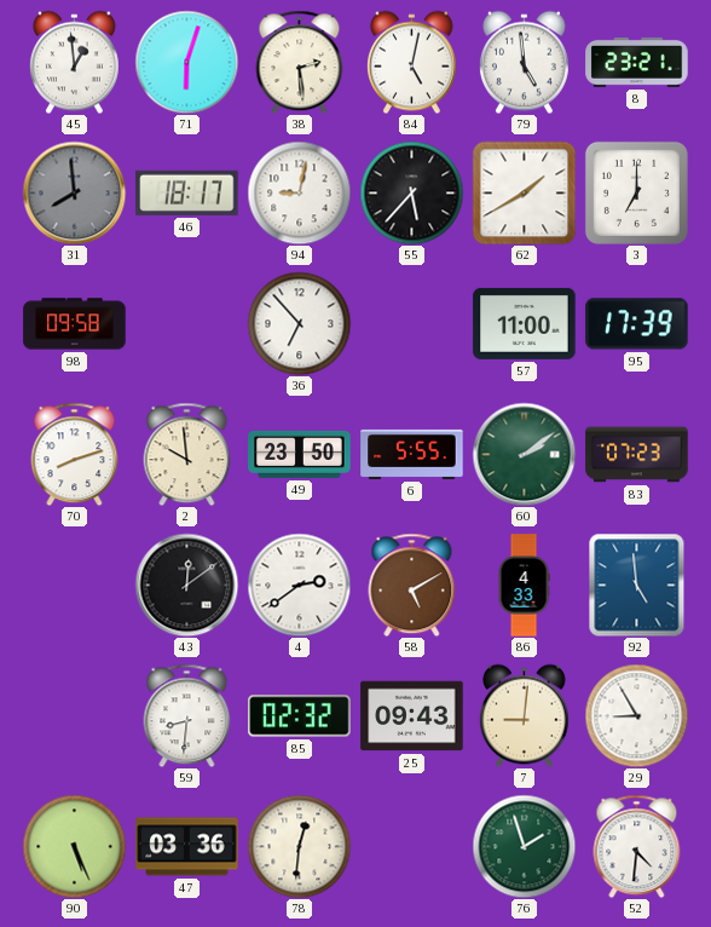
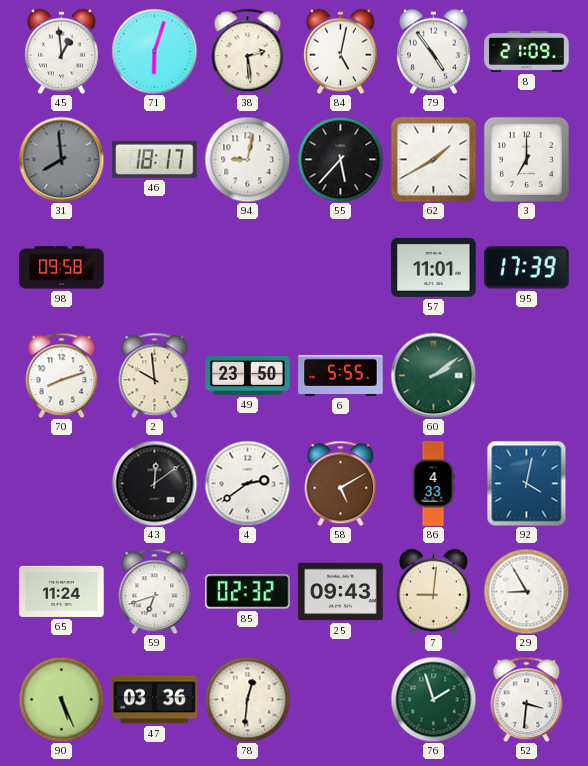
79: 4:59 -> 4:54
8: 23:21 -> 21:09
36: 6:53 -> none
57: 11:00 -> 11:01
83: 07:23 -> none
92: 4:59 -> 4:02
65: none -> 11:24
59: 8:31 -> 6:42
52: 4:31 -> 3:31
